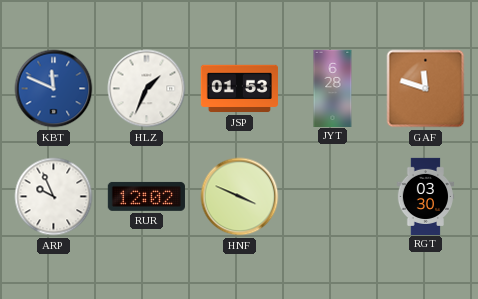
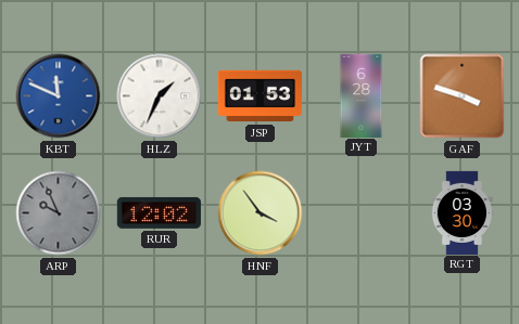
GAF: 11:48 -> 3:48
ARP dial: white -> grey
HNF: 3:49 -> 3:54
